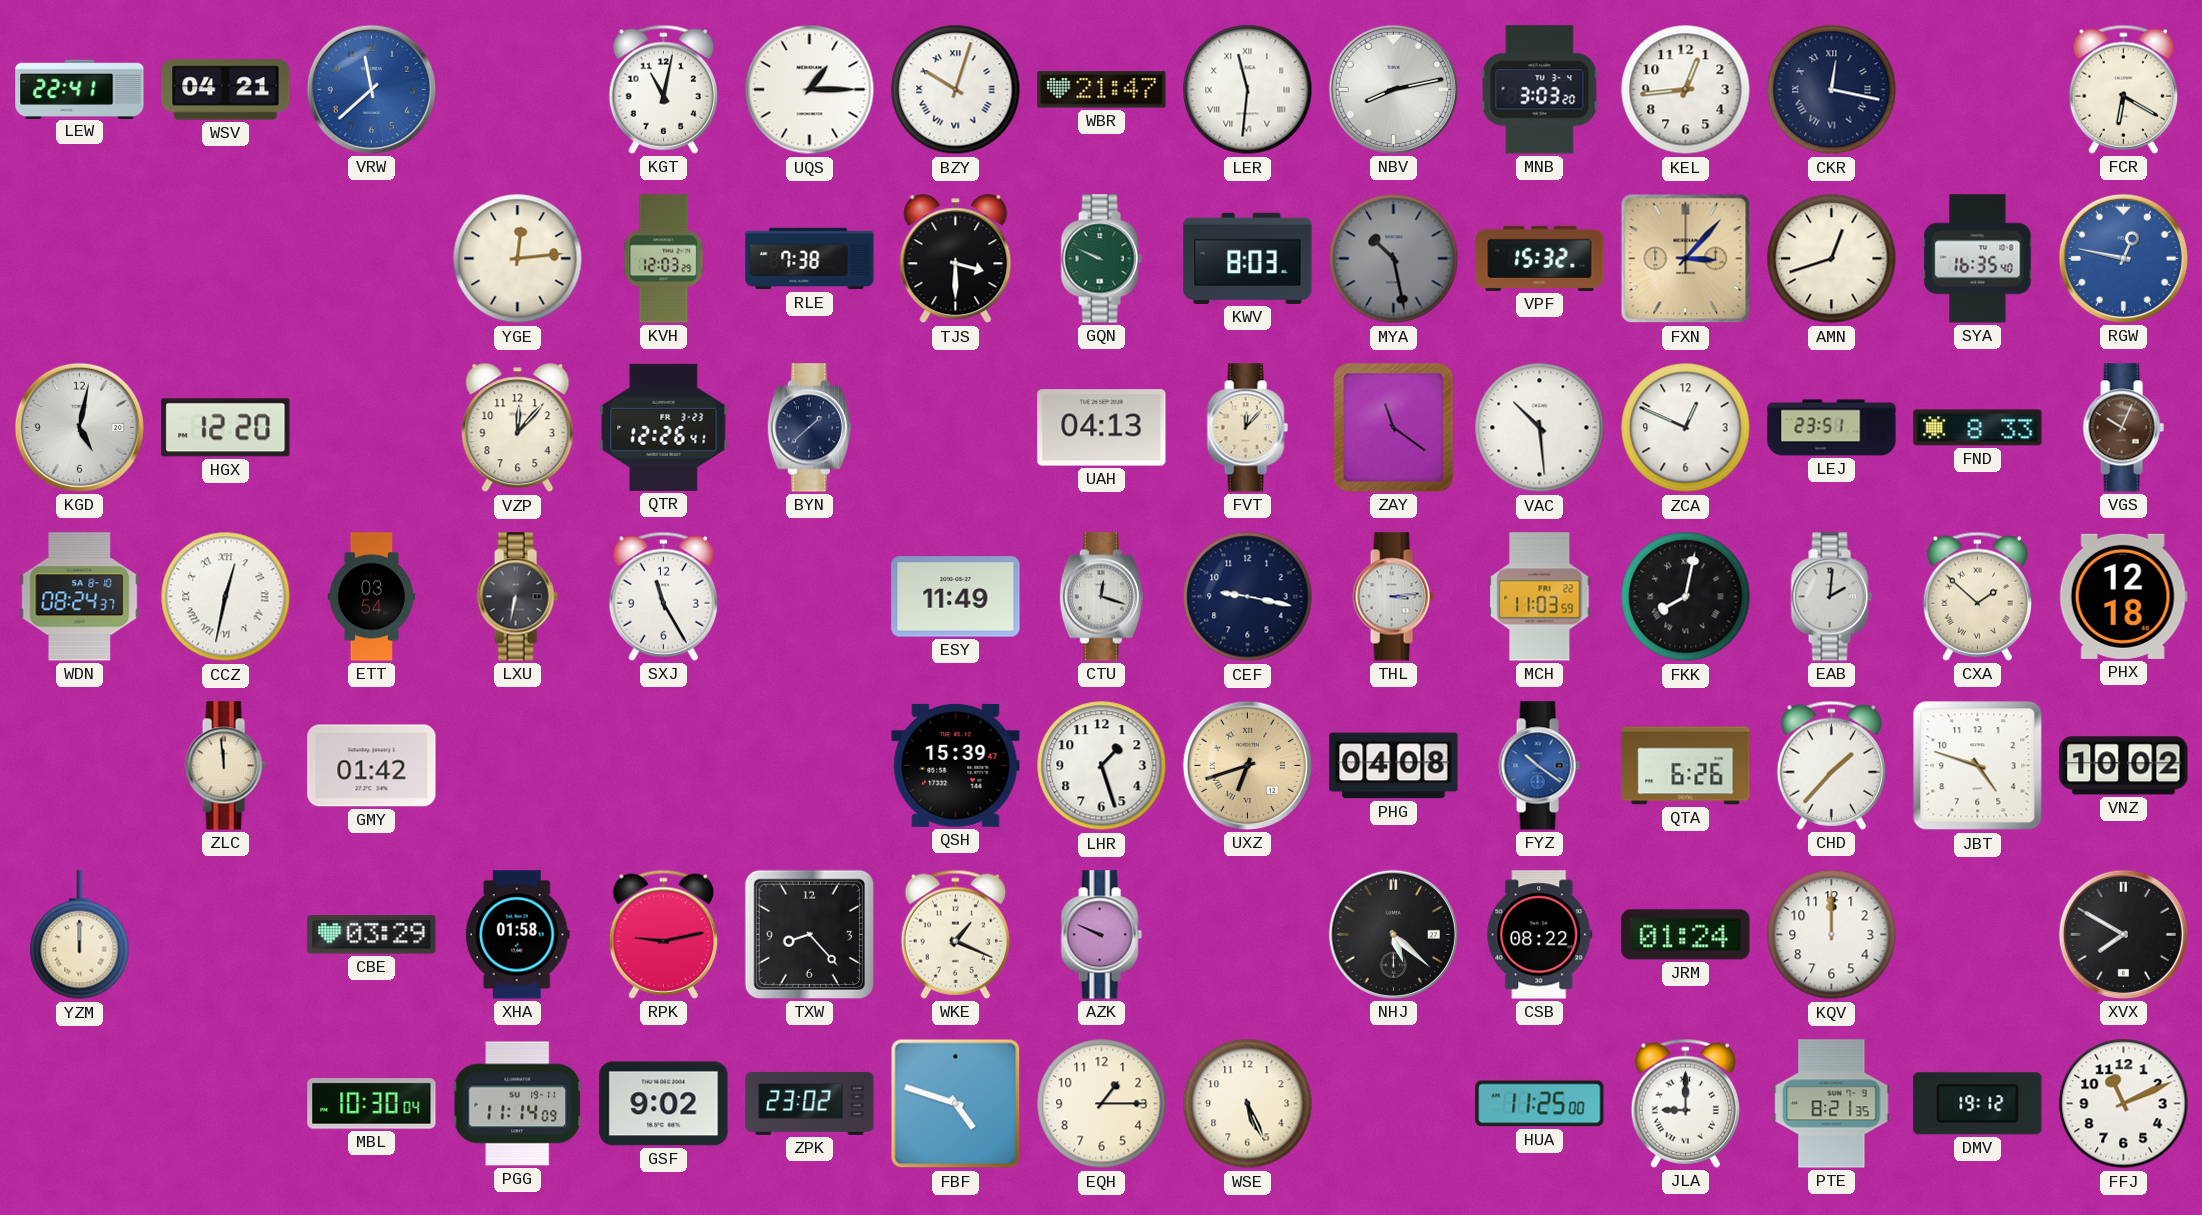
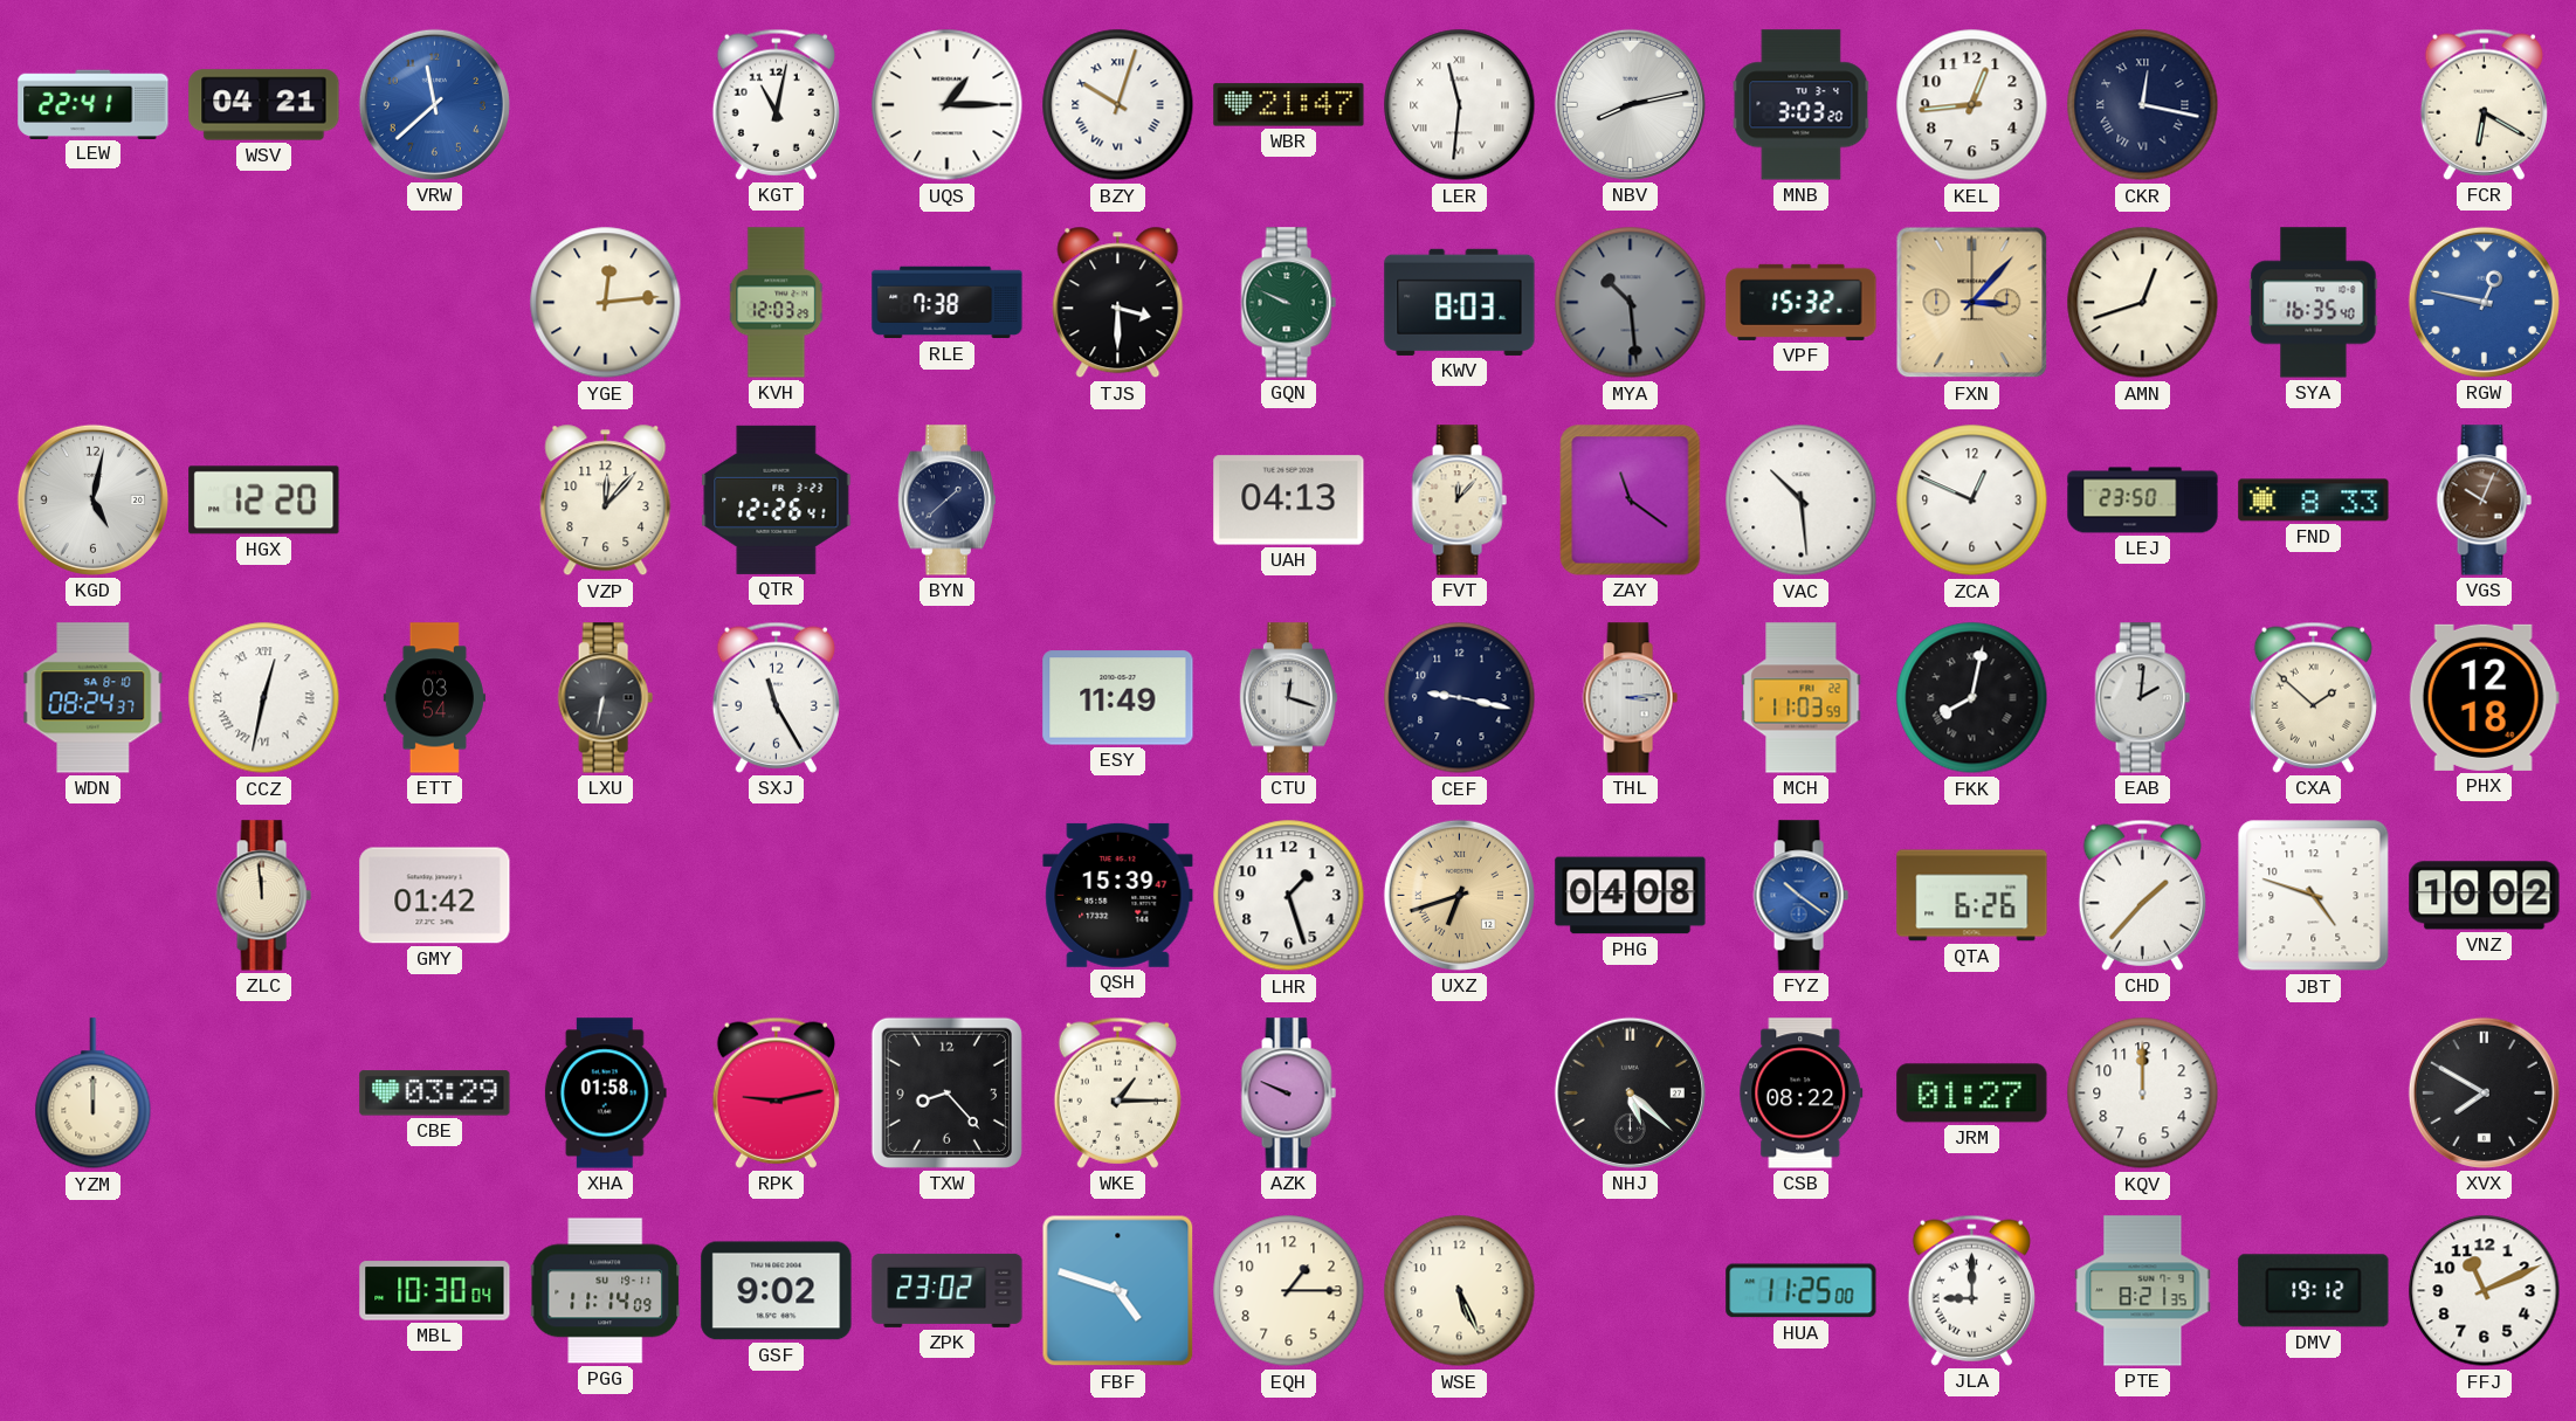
MYA: 10:28 -> 10:29
LEJ: 23:51 -> 23:50
WKE: 1:19 -> 1:15
JRM: 01:24 -> 01:27
